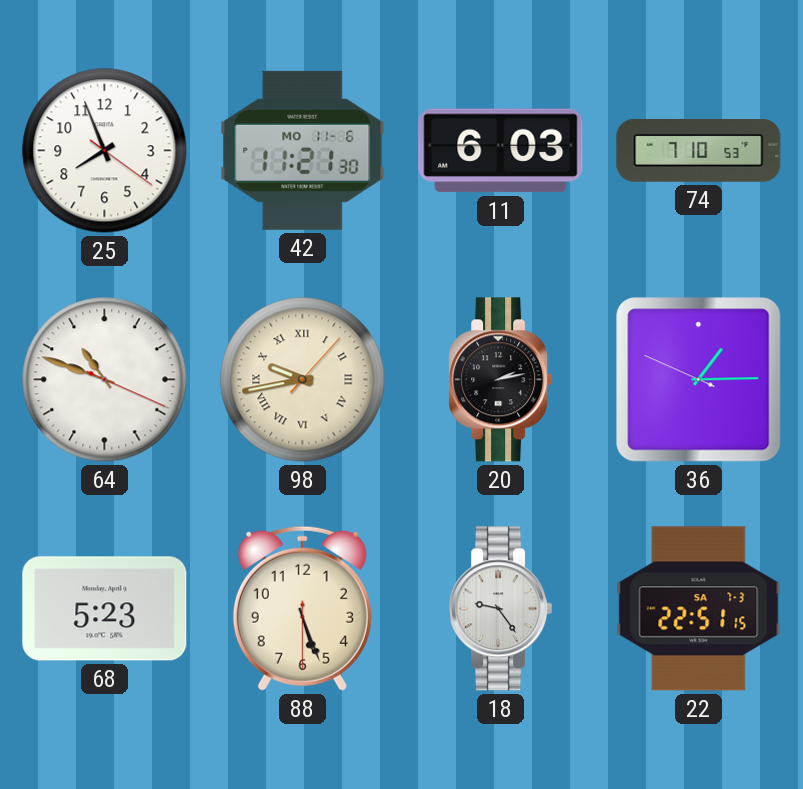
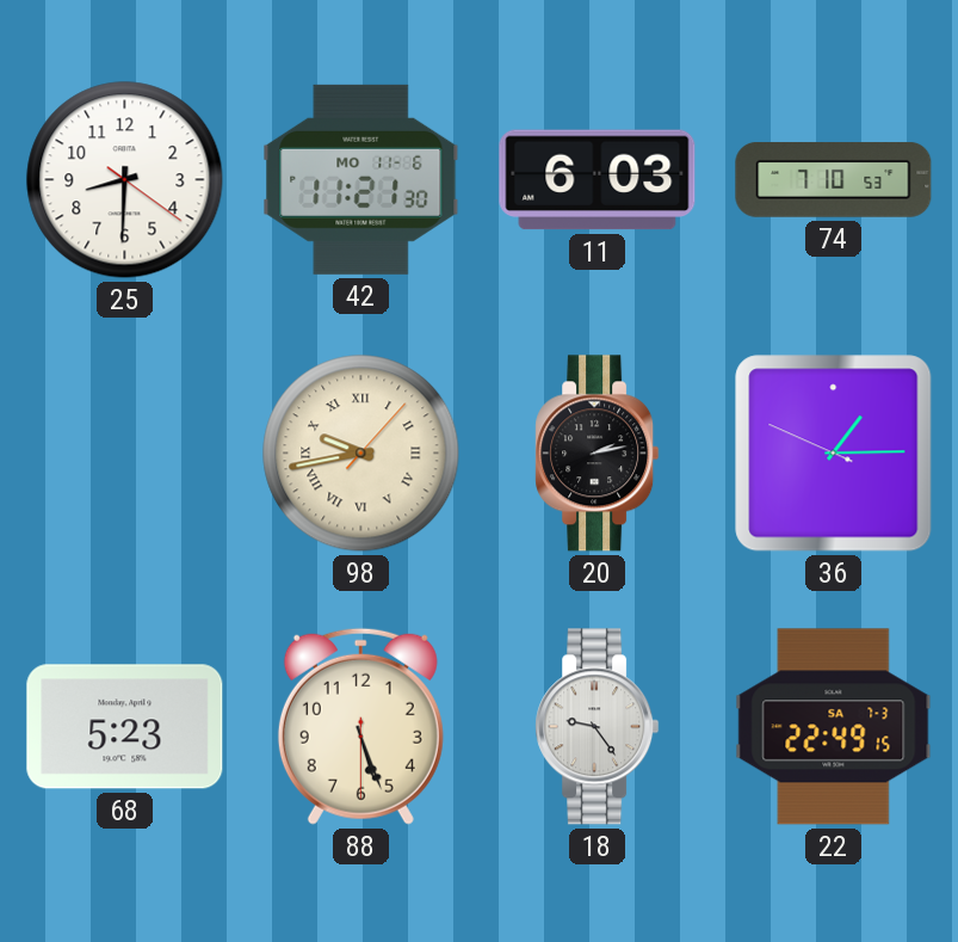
25: 7:56 -> 8:30
64: 10:48 -> none
22: 22:51 -> 22:49
